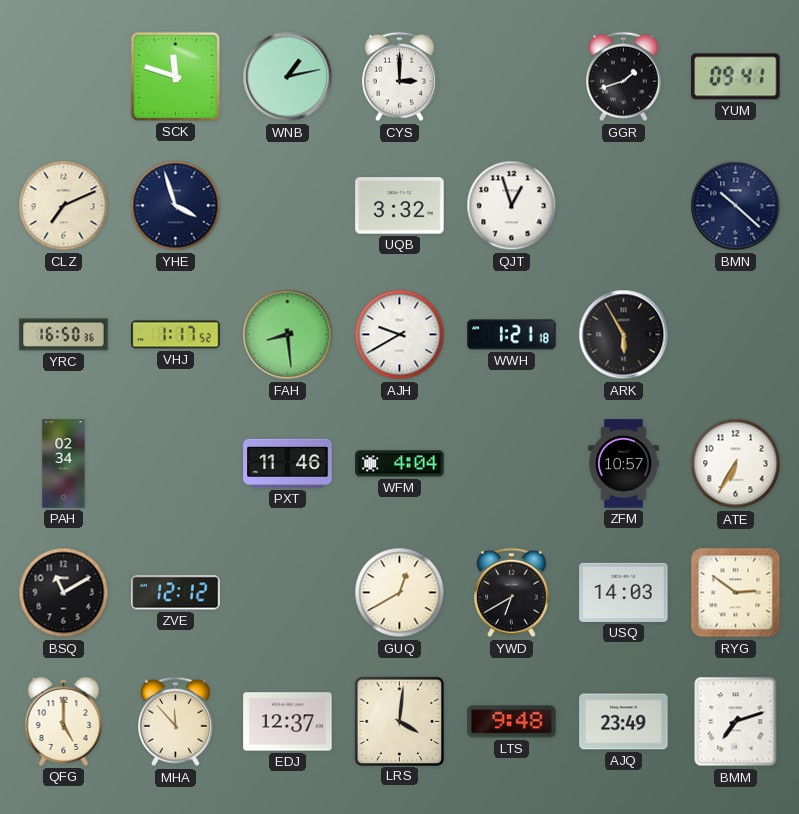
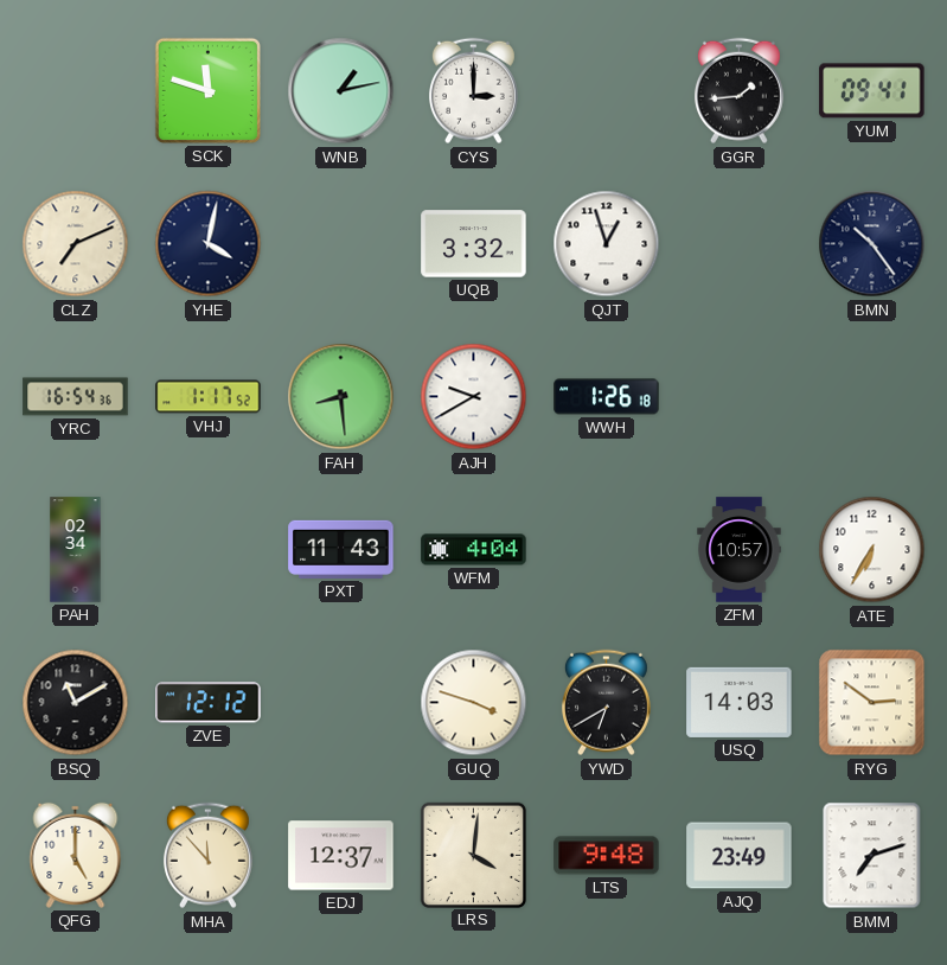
GGR: 1:42 -> 1:44
YHE: 3:57 -> 4:02
BMN: 10:22 -> 10:24
YRC: 16:50 -> 16:54
WWH: 1:21 -> 1:26
ARK: 5:55 -> none
PXT: 11:46 -> 11:43
GUQ: 12:40 -> 3:48
